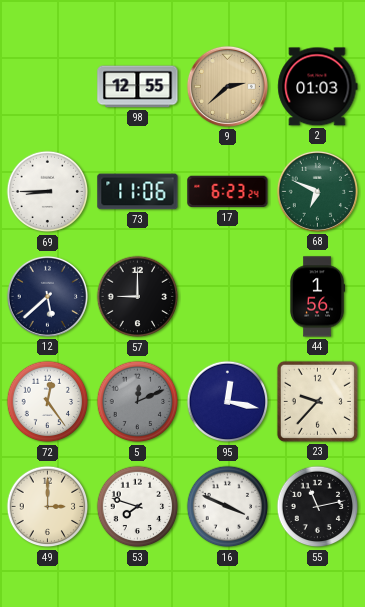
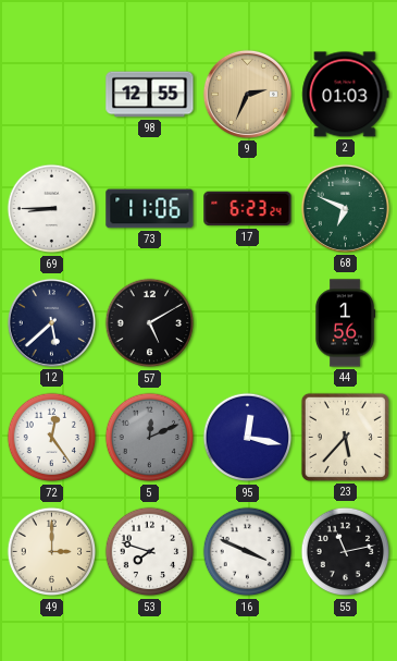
9: 2:38 -> 2:34
57: 9:00 -> 5:10
23: 9:37 -> 5:37
